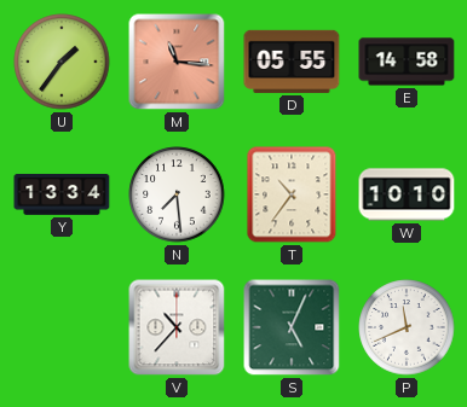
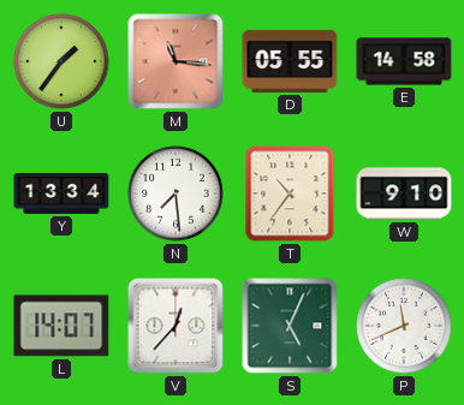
W: 10:10 -> 9:10
L: none -> 14:07
V: 10:37 -> 12:37
